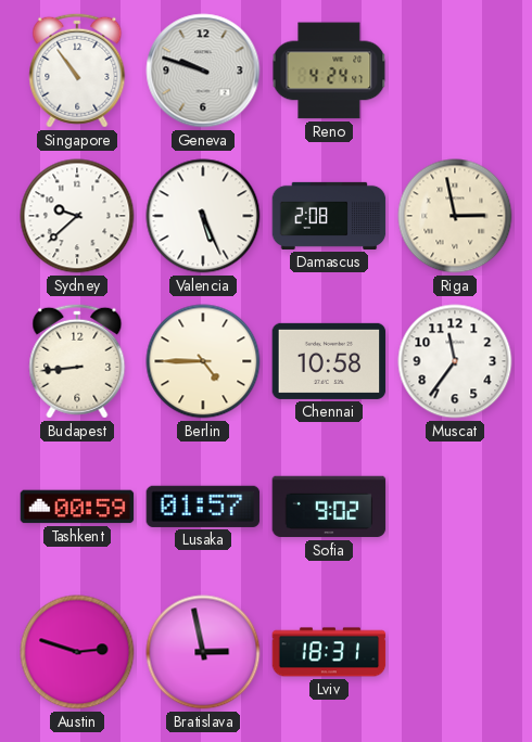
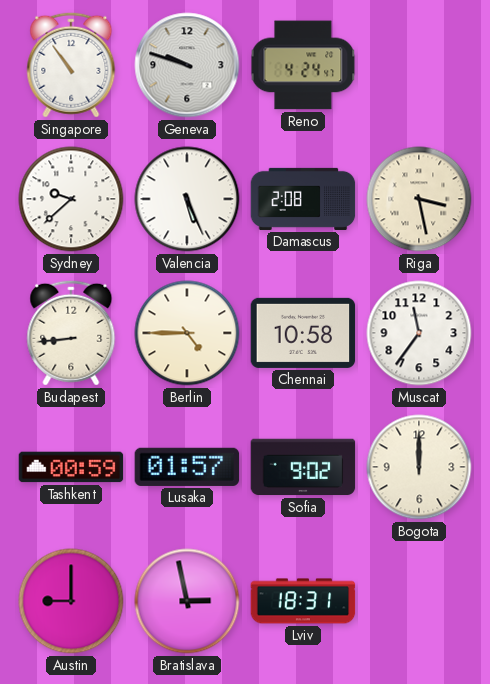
Riga: 2:58 -> 3:28
Bogota: none -> 12:00
Austin: 2:48 -> 9:00
